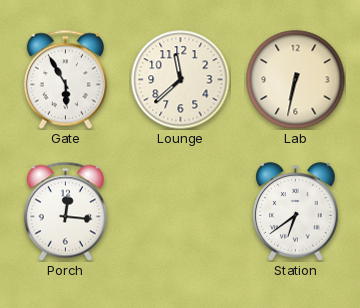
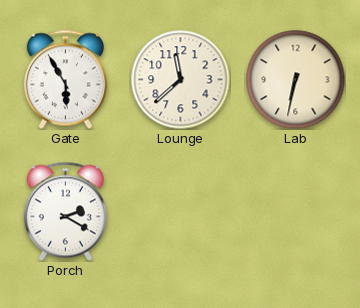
Porch: 12:16 -> 2:20
Station: 6:39 -> none
